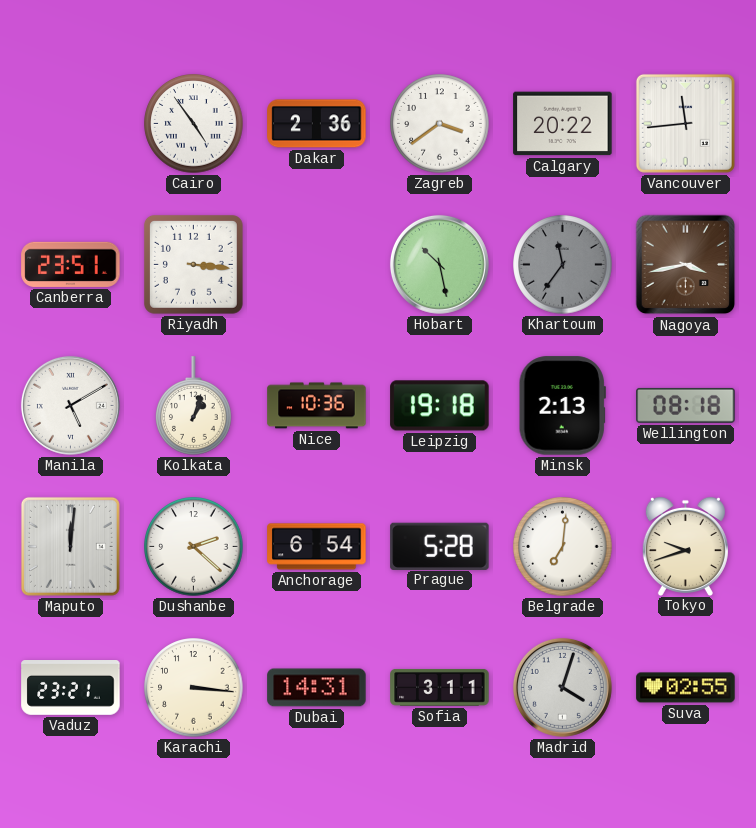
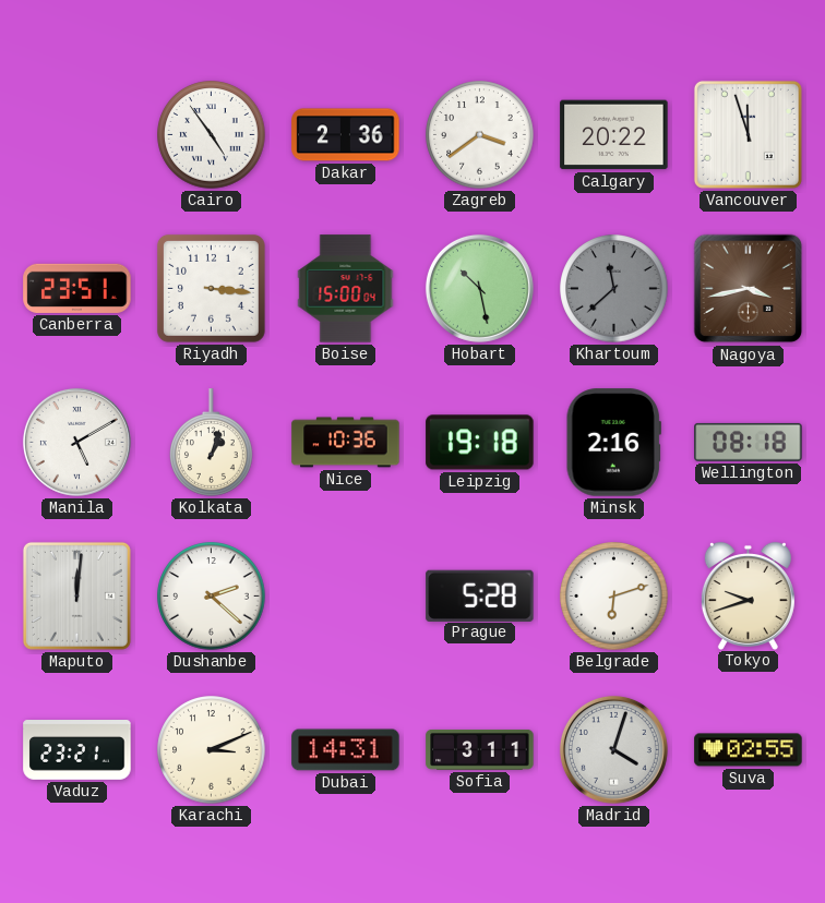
Vancouver: 11:44 -> 11:57
Boise: none -> 15:00
Khartoum: 11:36 -> 11:38
Minsk: 2:13 -> 2:16
Anchorage: 6:54 -> none
Belgrade: 7:01 -> 6:12
Karachi: 3:16 -> 3:11
